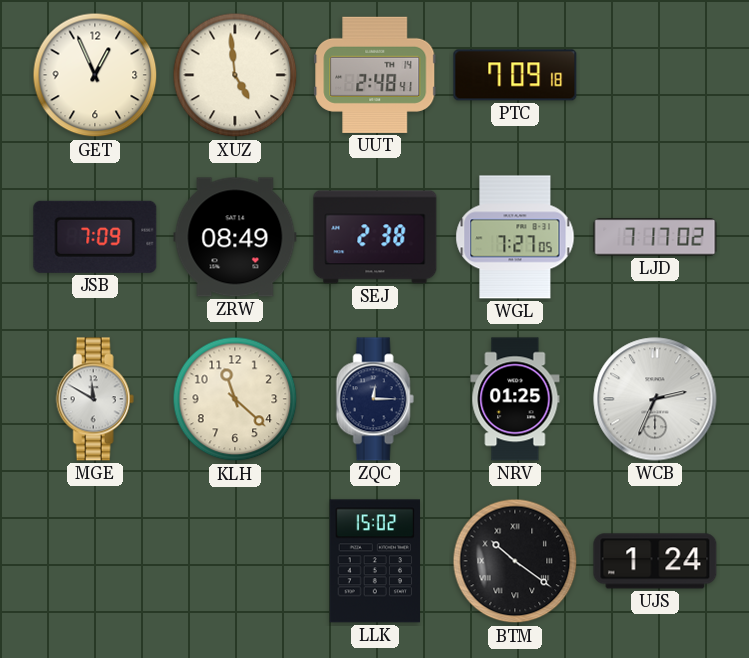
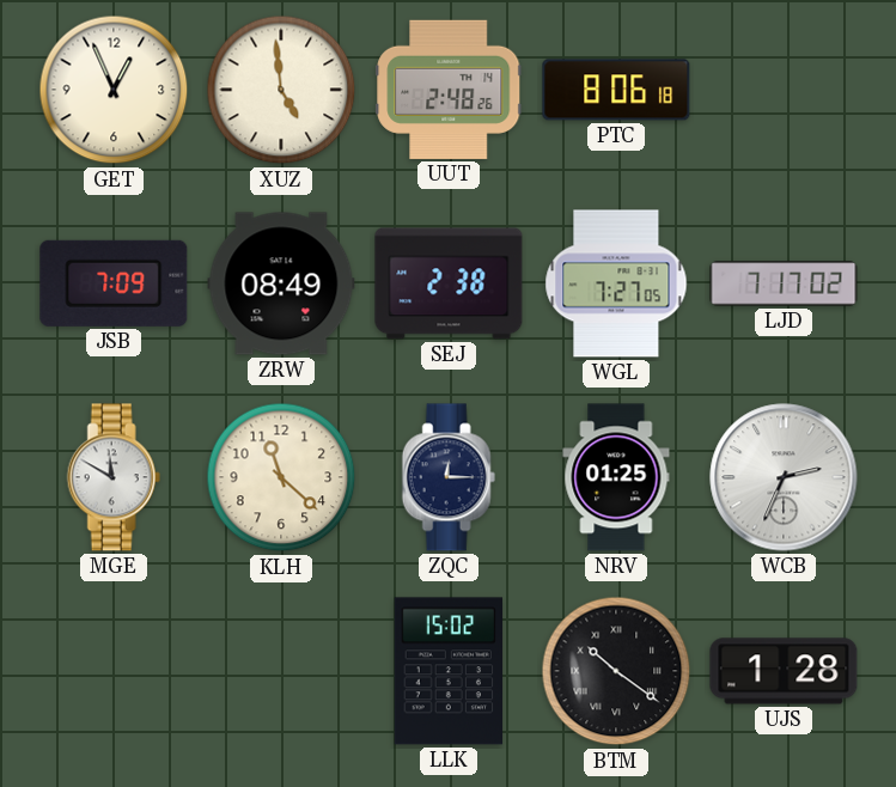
UUT: 2:48:41 -> 2:48:26
PTC: 7:09 -> 8:06
UJS: 1:24 -> 1:28
